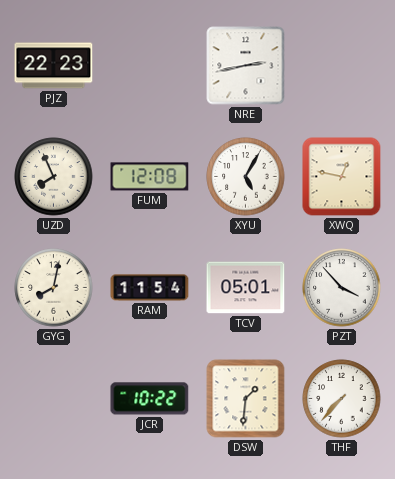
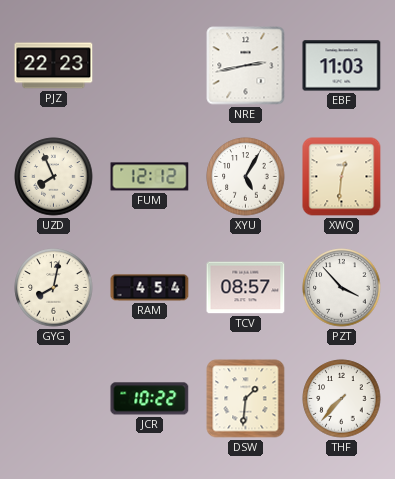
EBF: none -> 11:03
FUM: 12:08 -> 12:12
XWQ: 12:47 -> 12:31
RAM: 11:54 -> 4:54
TCV: 05:01 -> 08:57
